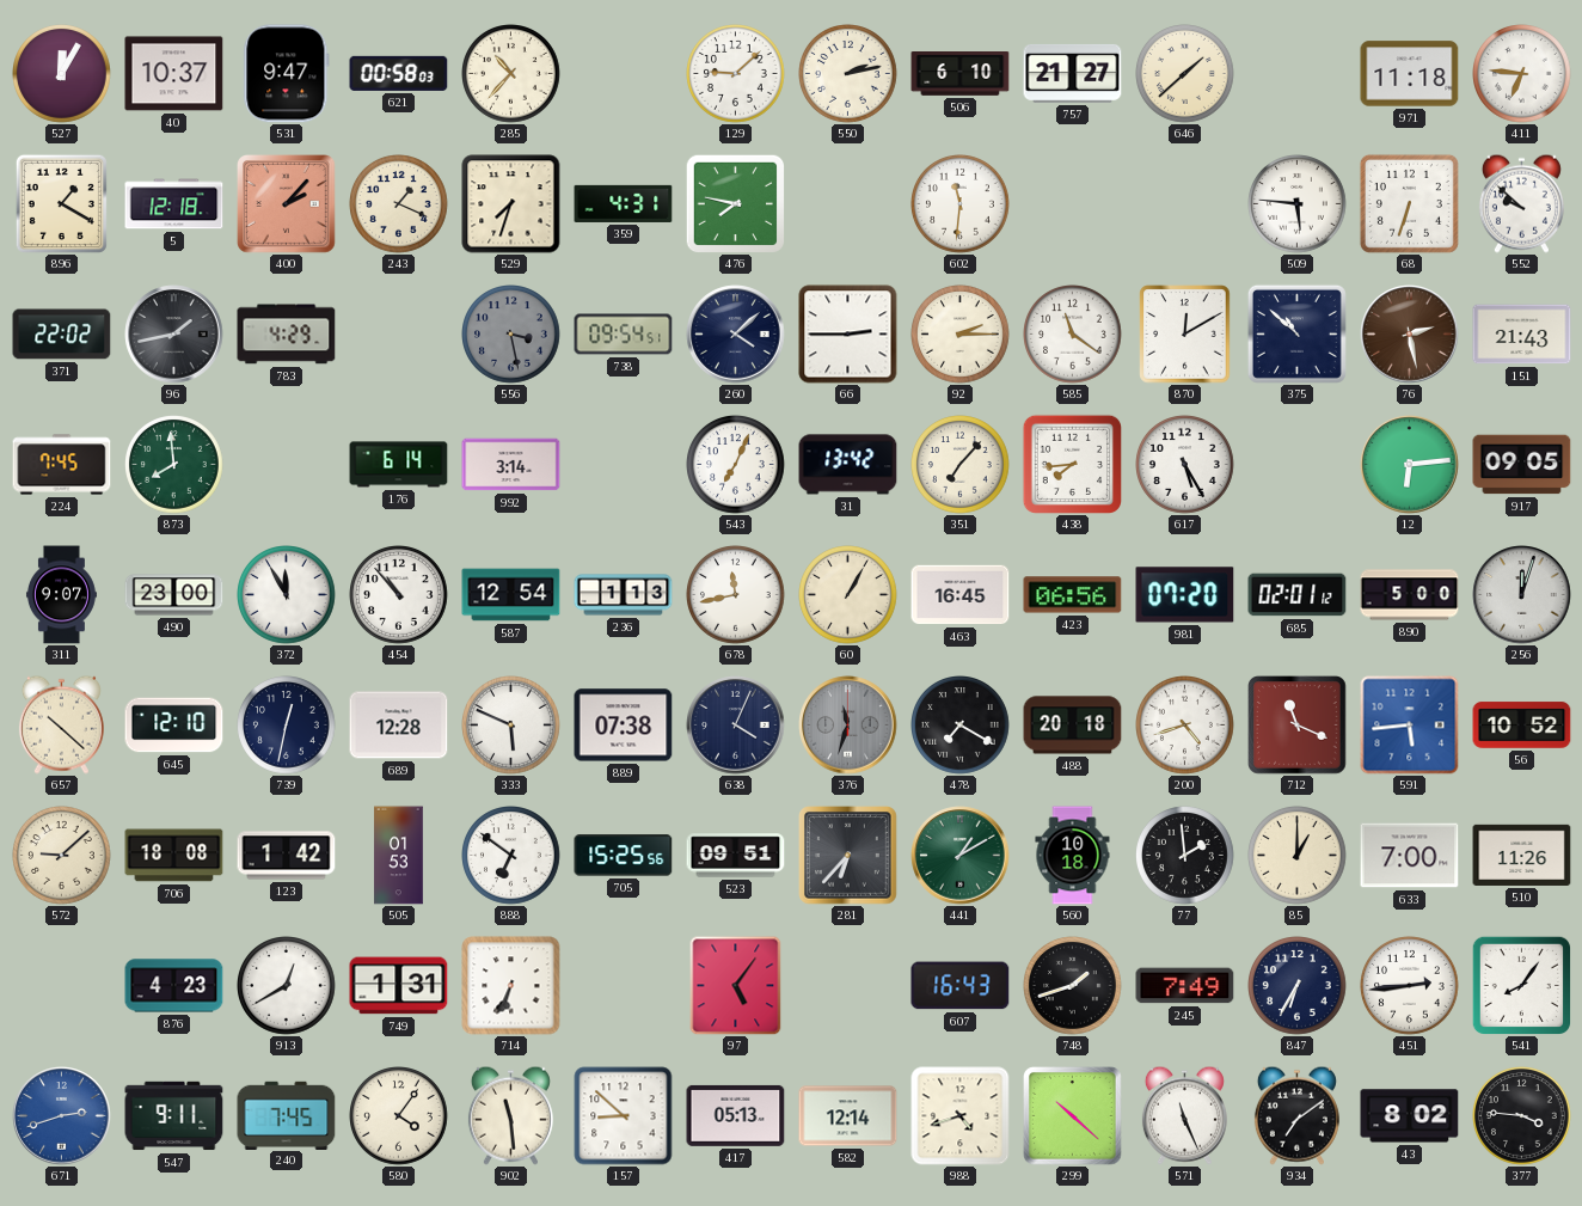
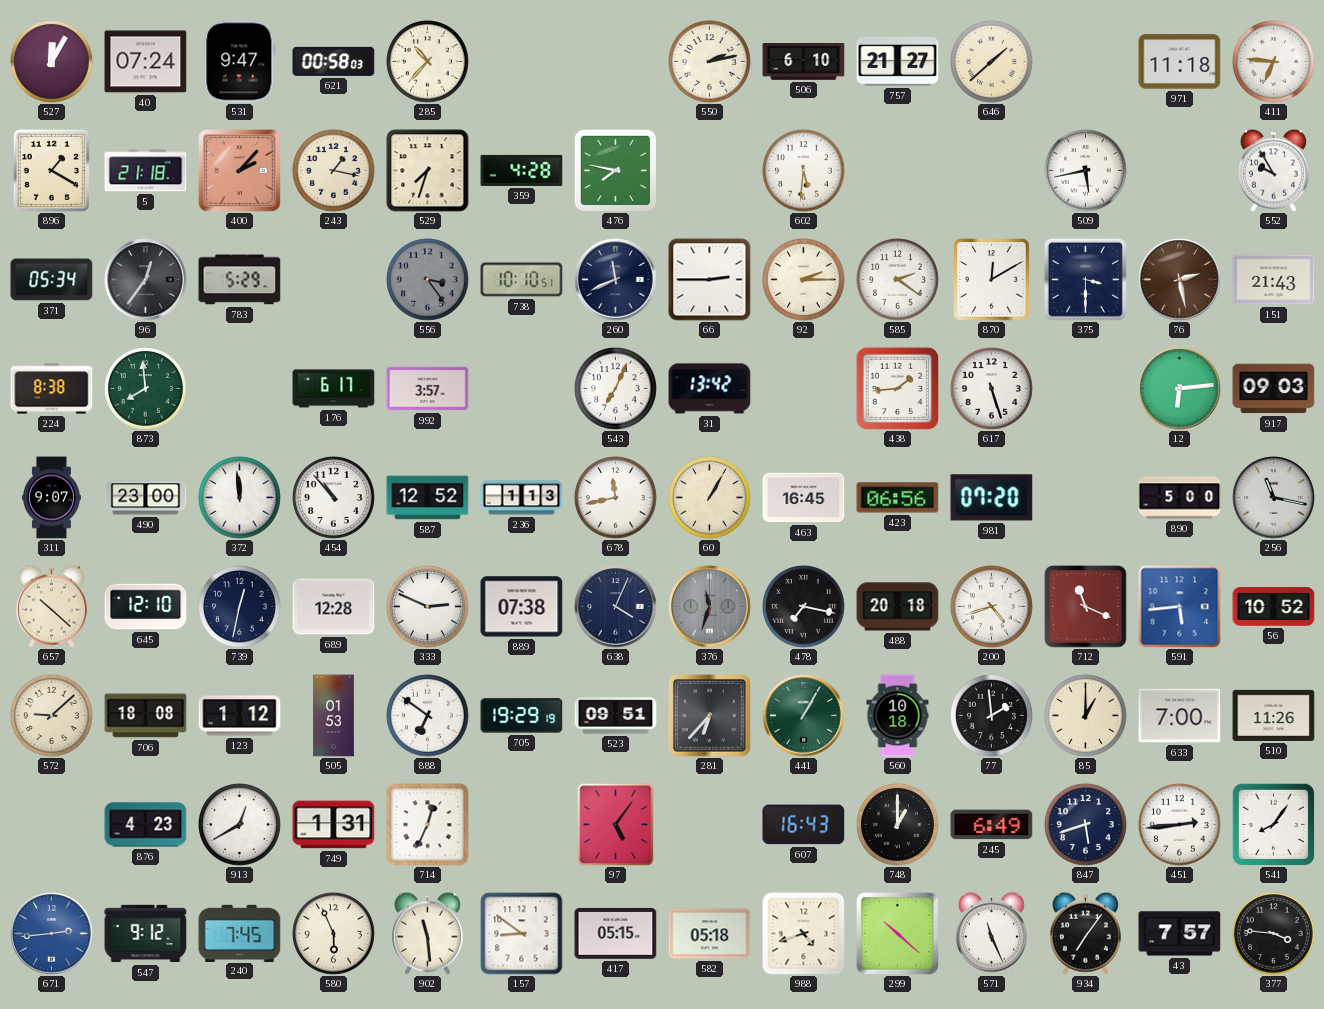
40: 10:37 -> 07:24
129: 9:08 -> none
5: 12:18 -> 21:18
243: 1:19 -> 1:17
359: 4:31 -> 4:28
602: 11:31 -> 5:31
509: 5:46 -> 5:43
68: 6:33 -> none
552: 9:52 -> 9:55
371: 22:02 -> 05:34
96: 1:43 -> 12:36
783: 4:29 -> 5:29
556: 3:28 -> 3:24
738: 09:54 -> 10:10
260: 4:08 -> 11:41
585: 11:21 -> 2:21
375: 10:52 -> 3:30
224: 7:45 -> 8:38
176: 6:14 -> 6:17
992: 3:14 -> 3:57
351: 7:07 -> none
438: 7:44 -> 1:44
617: 5:25 -> 5:27
917: 09:05 -> 09:03
372: 11:55 -> 11:59
587: 12:54 -> 12:52
685: 02:01 -> none
256: 12:03 -> 11:17
333: 5:49 -> 2:49
478: 7:20 -> 7:17
123: 1:42 -> 1:12
705: 15:25 -> 19:29
441: 1:10 -> 1:05
714: 6:34 -> 12:34
748: 1:42 -> 1:00
245: 7:49 -> 6:49
847: 6:35 -> 5:42
671: 2:42 -> 2:44
547: 9:11 -> 9:12
580: 4:06 -> 5:56
157: 8:52 -> 8:51
417: 05:13 -> 05:15
582: 12:14 -> 05:18
934: 7:09 -> 7:06
43: 8:02 -> 7:57
